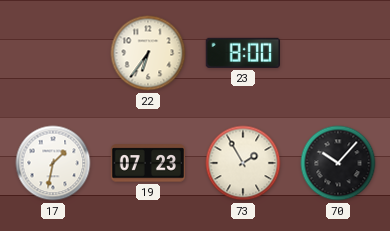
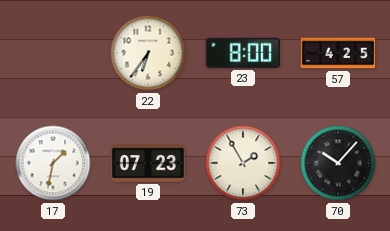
57: none -> 4:25
